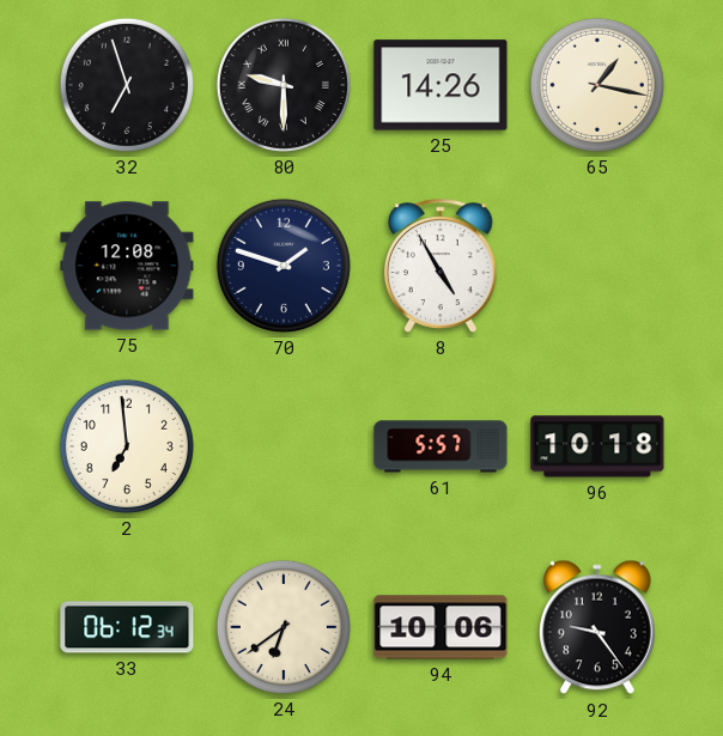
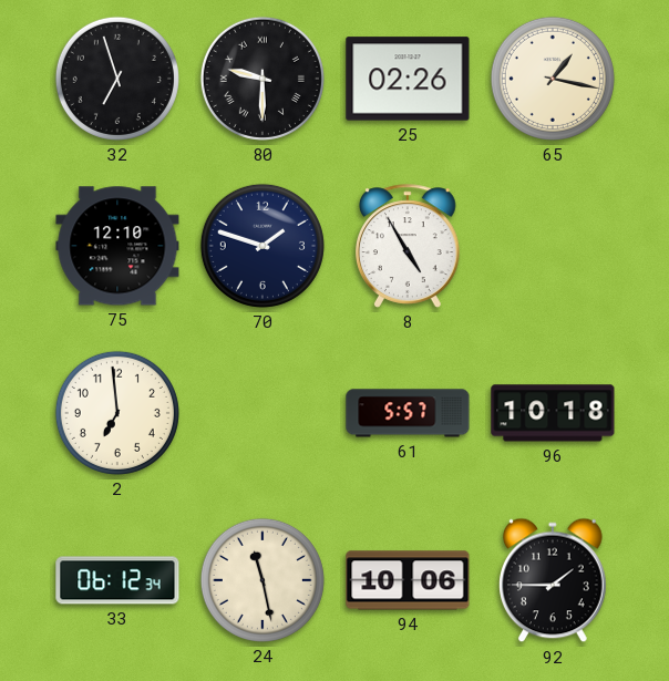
25: 14:26 -> 02:26
75: 12:08 -> 12:10
24: 6:39 -> 11:28
92: 9:24 -> 1:45
